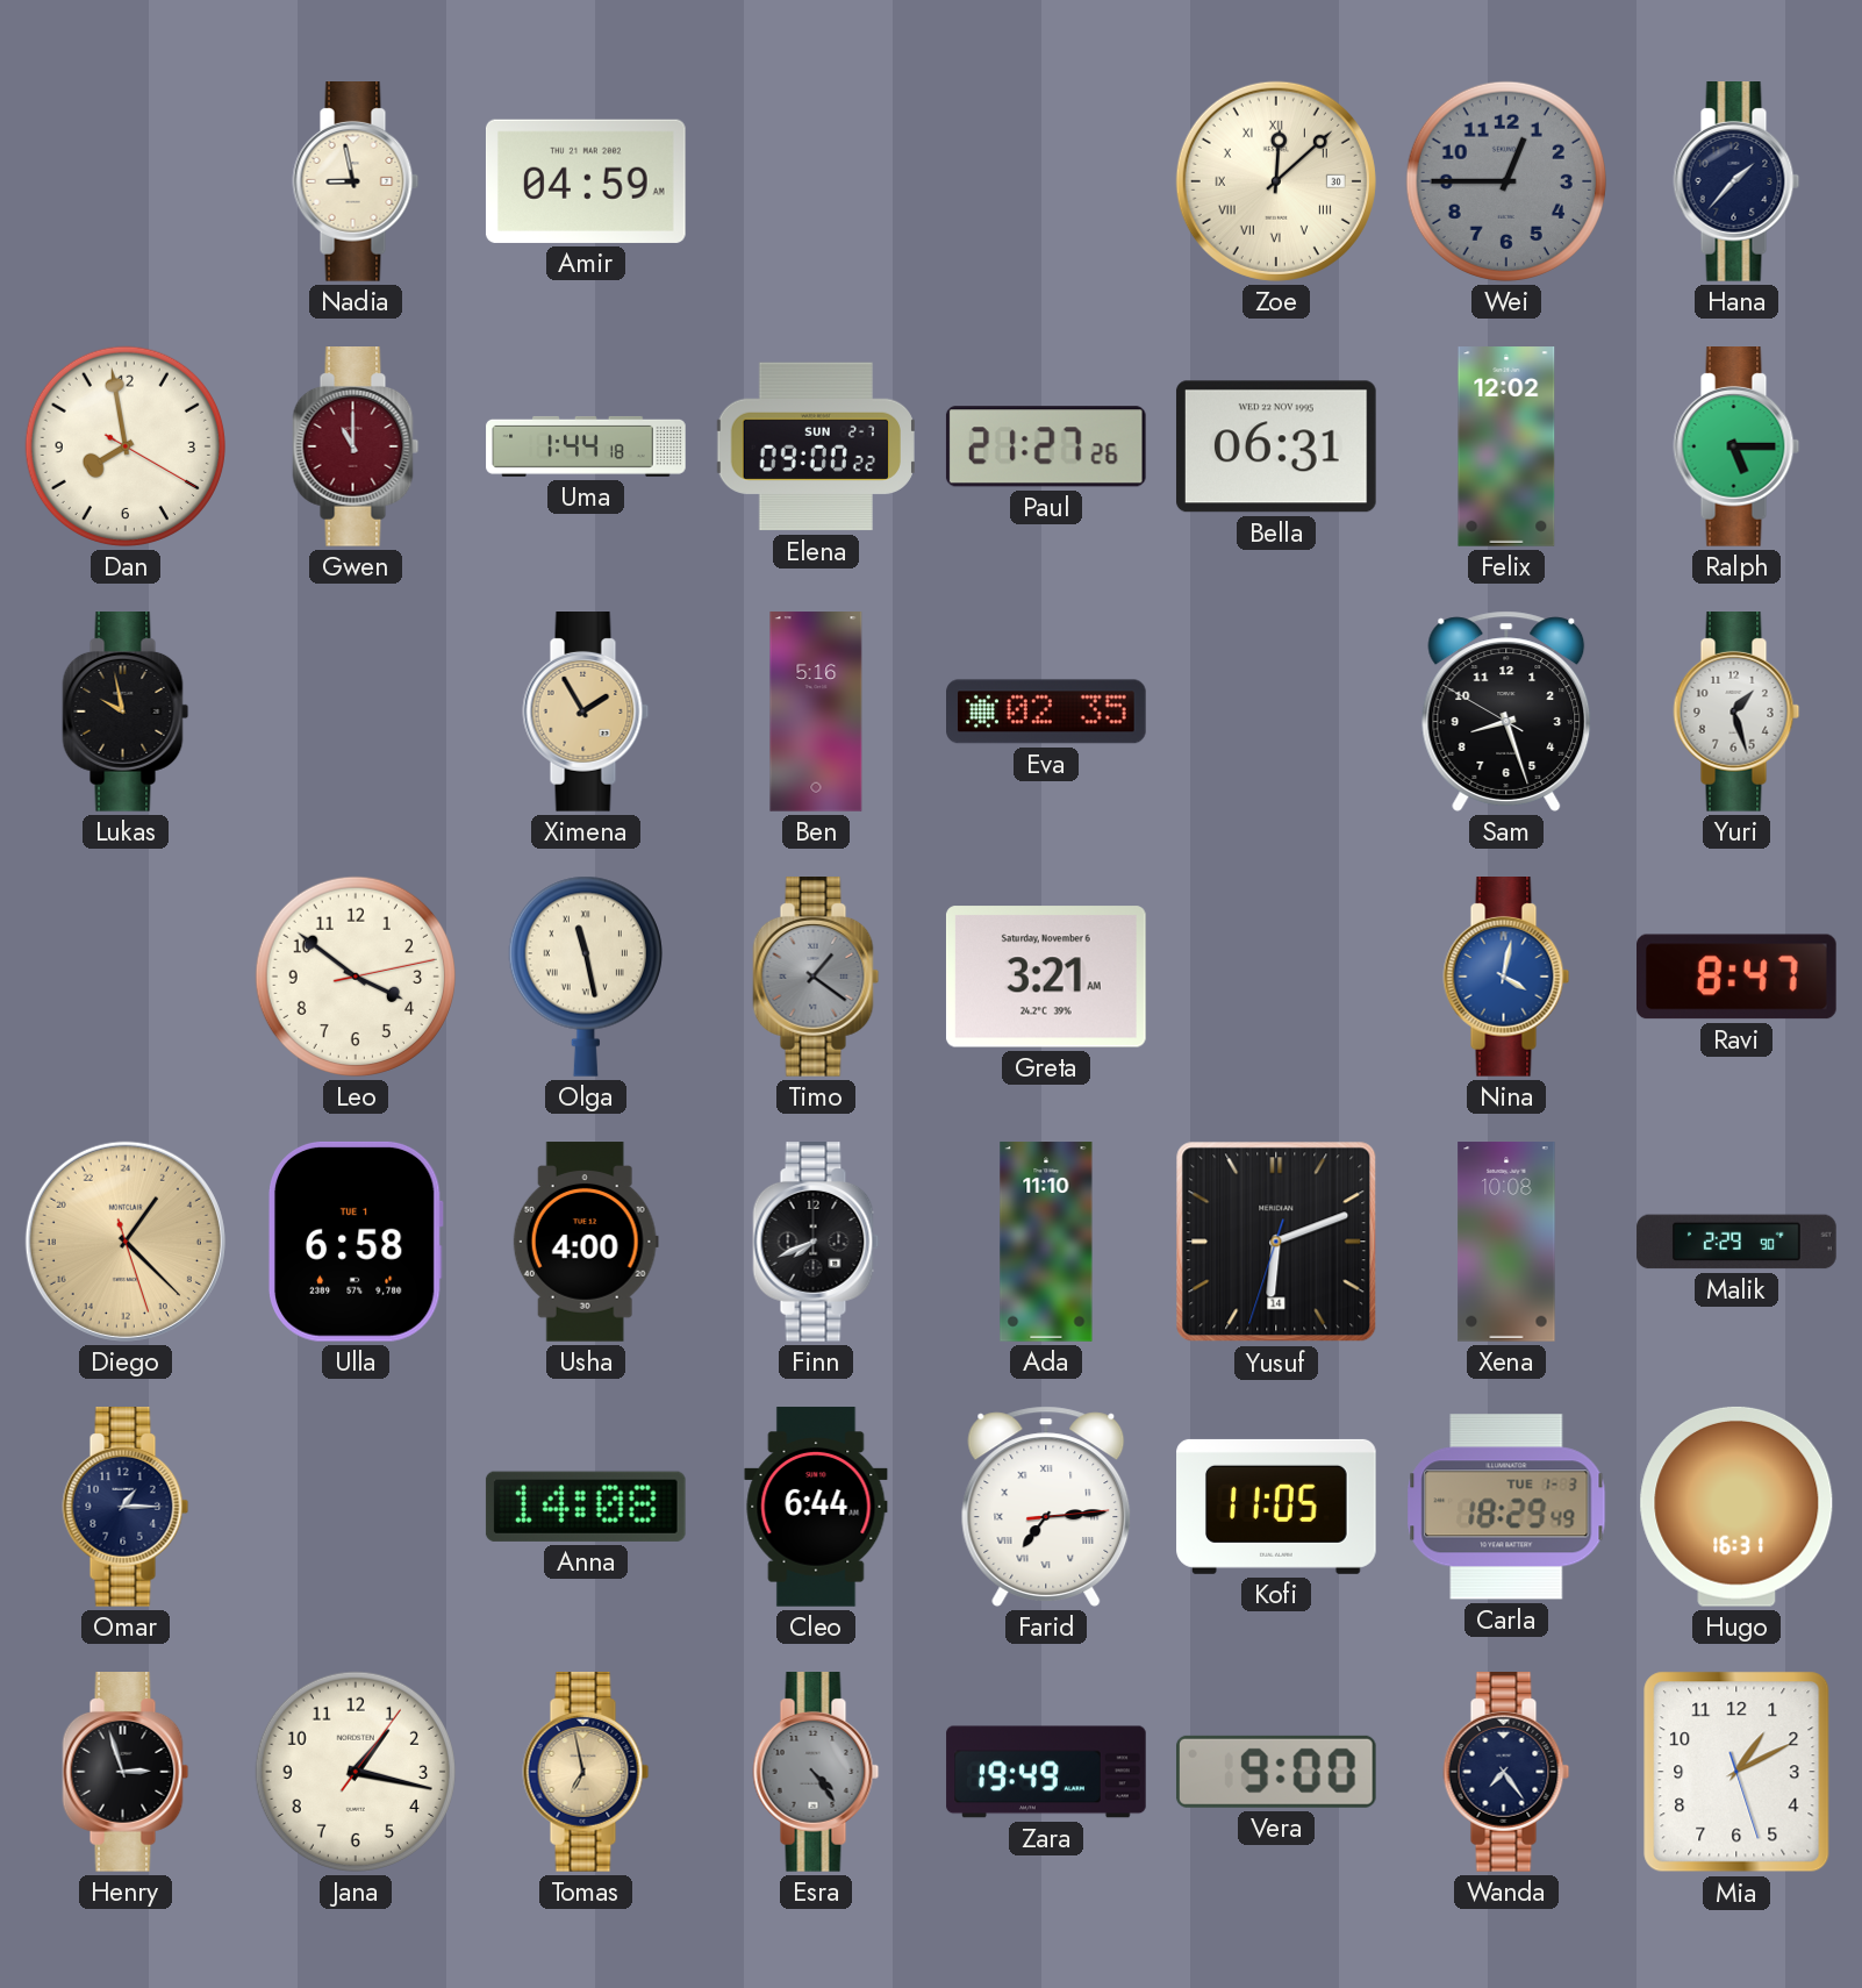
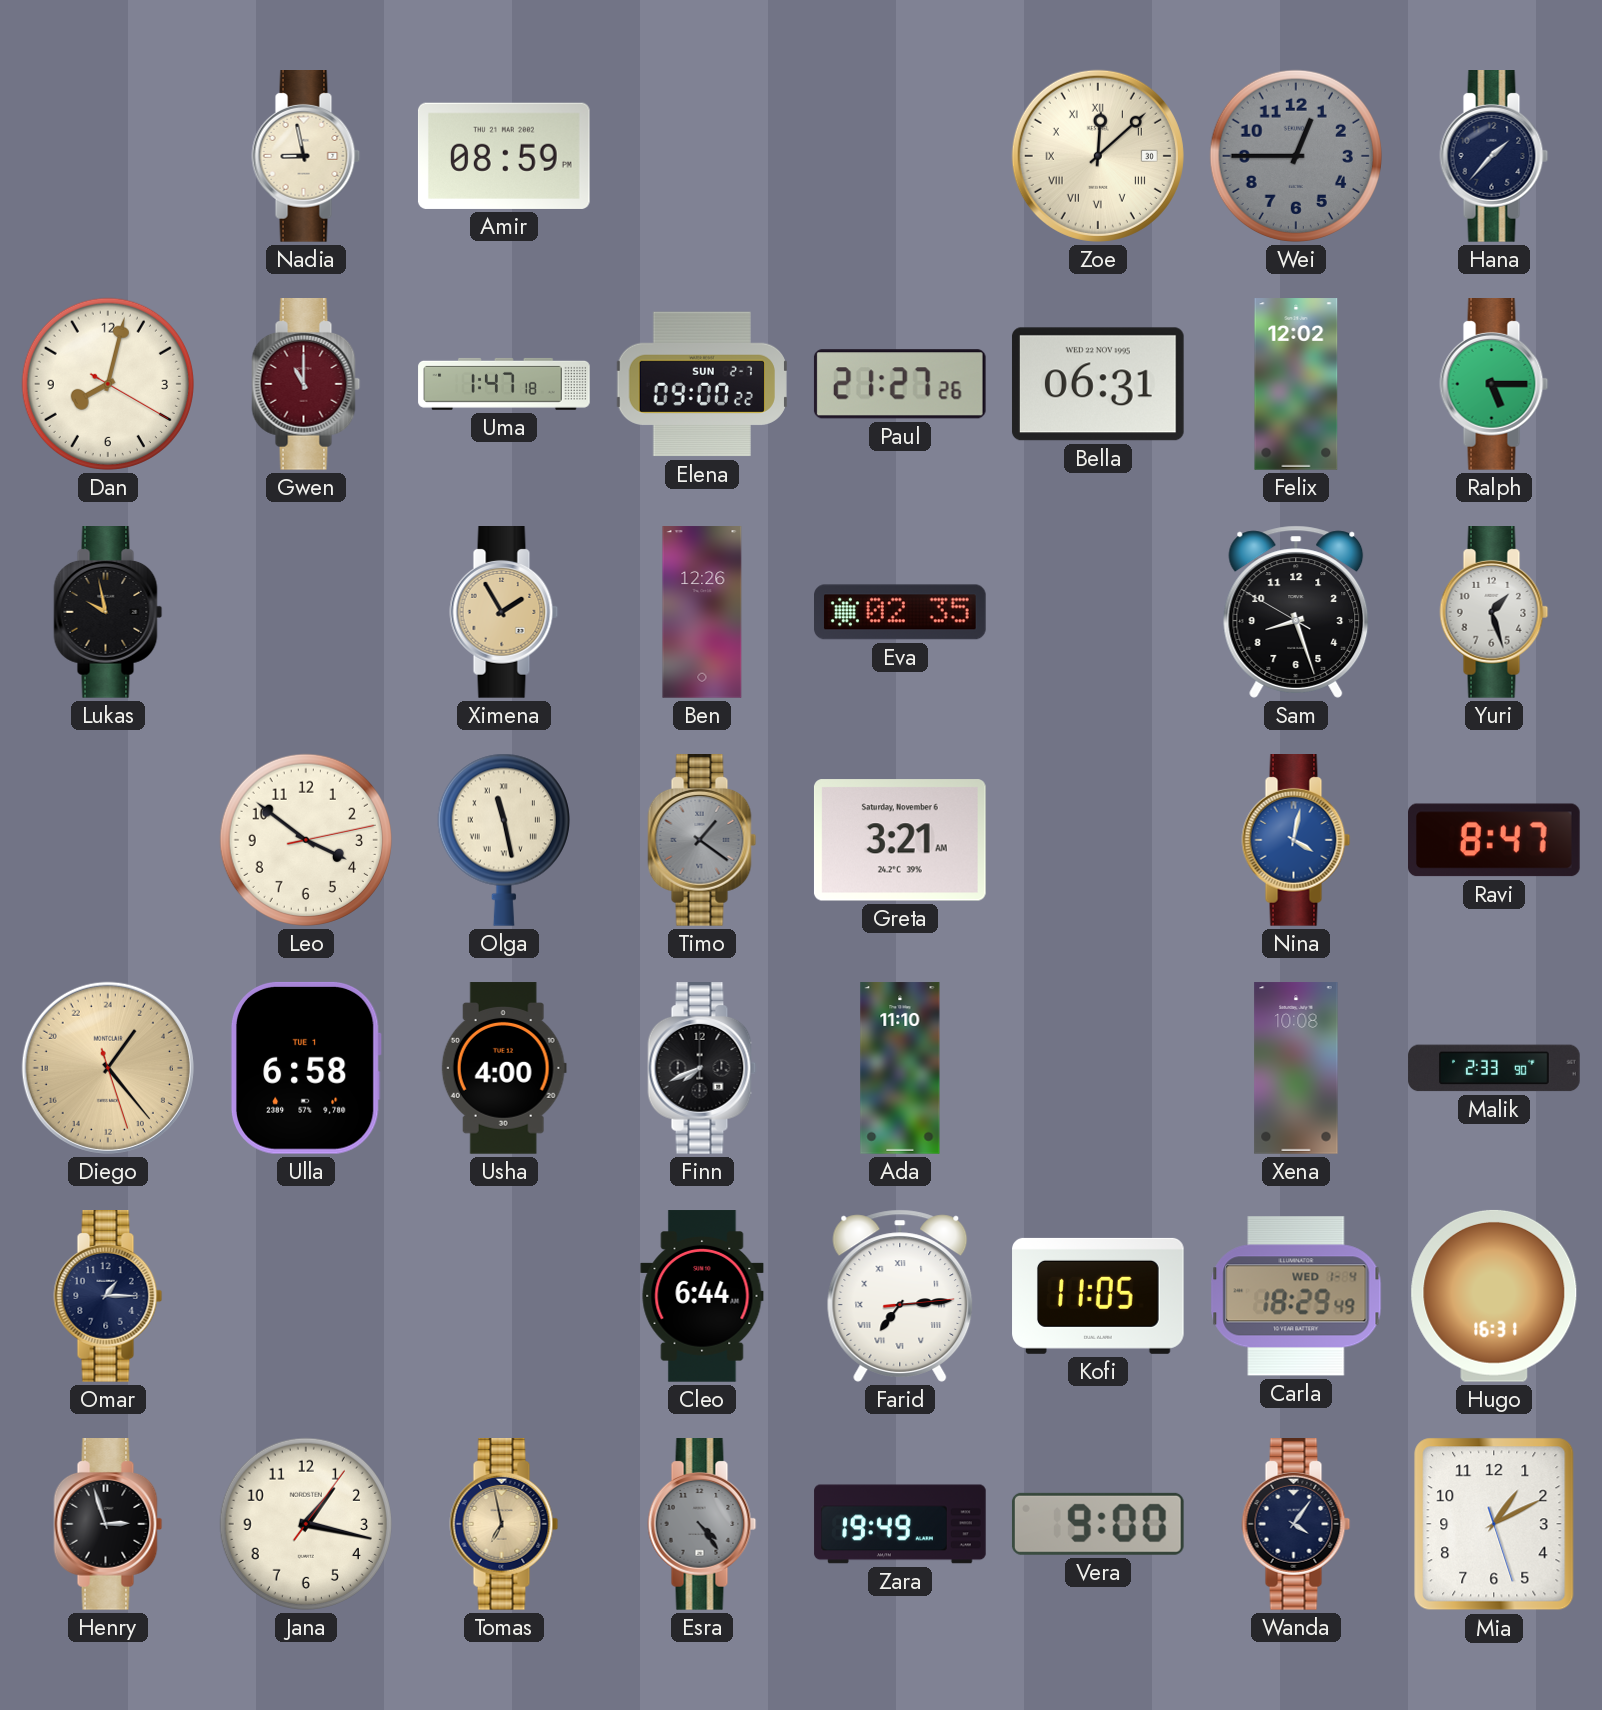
Amir: 04:59 -> 08:59
Dan: 7:58 -> 8:02
Uma: 1:44 -> 1:47
Ben: 5:16 -> 12:26
Diego: 2:22 -> 2:23
Yusuf: 6:11 -> none
Malik: 2:29 -> 2:33
Anna: 14:08 -> none
Carla date: TUE 1-3 -> WED 1-4
Wanda: 7:24 -> 4:06
